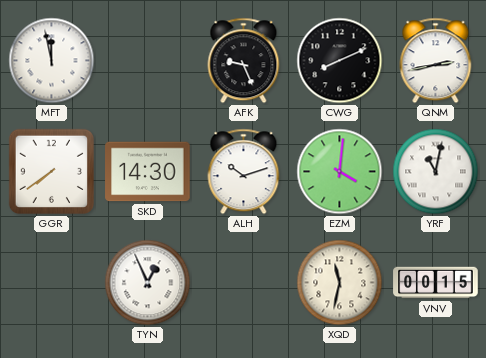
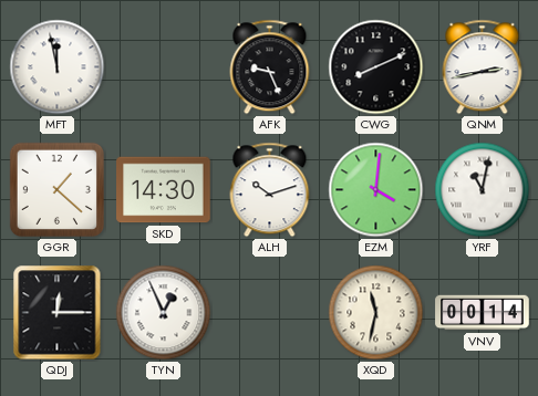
GGR: 7:39 -> 1:22
QDJ: none -> 12:15
VNV: 00:15 -> 00:14
